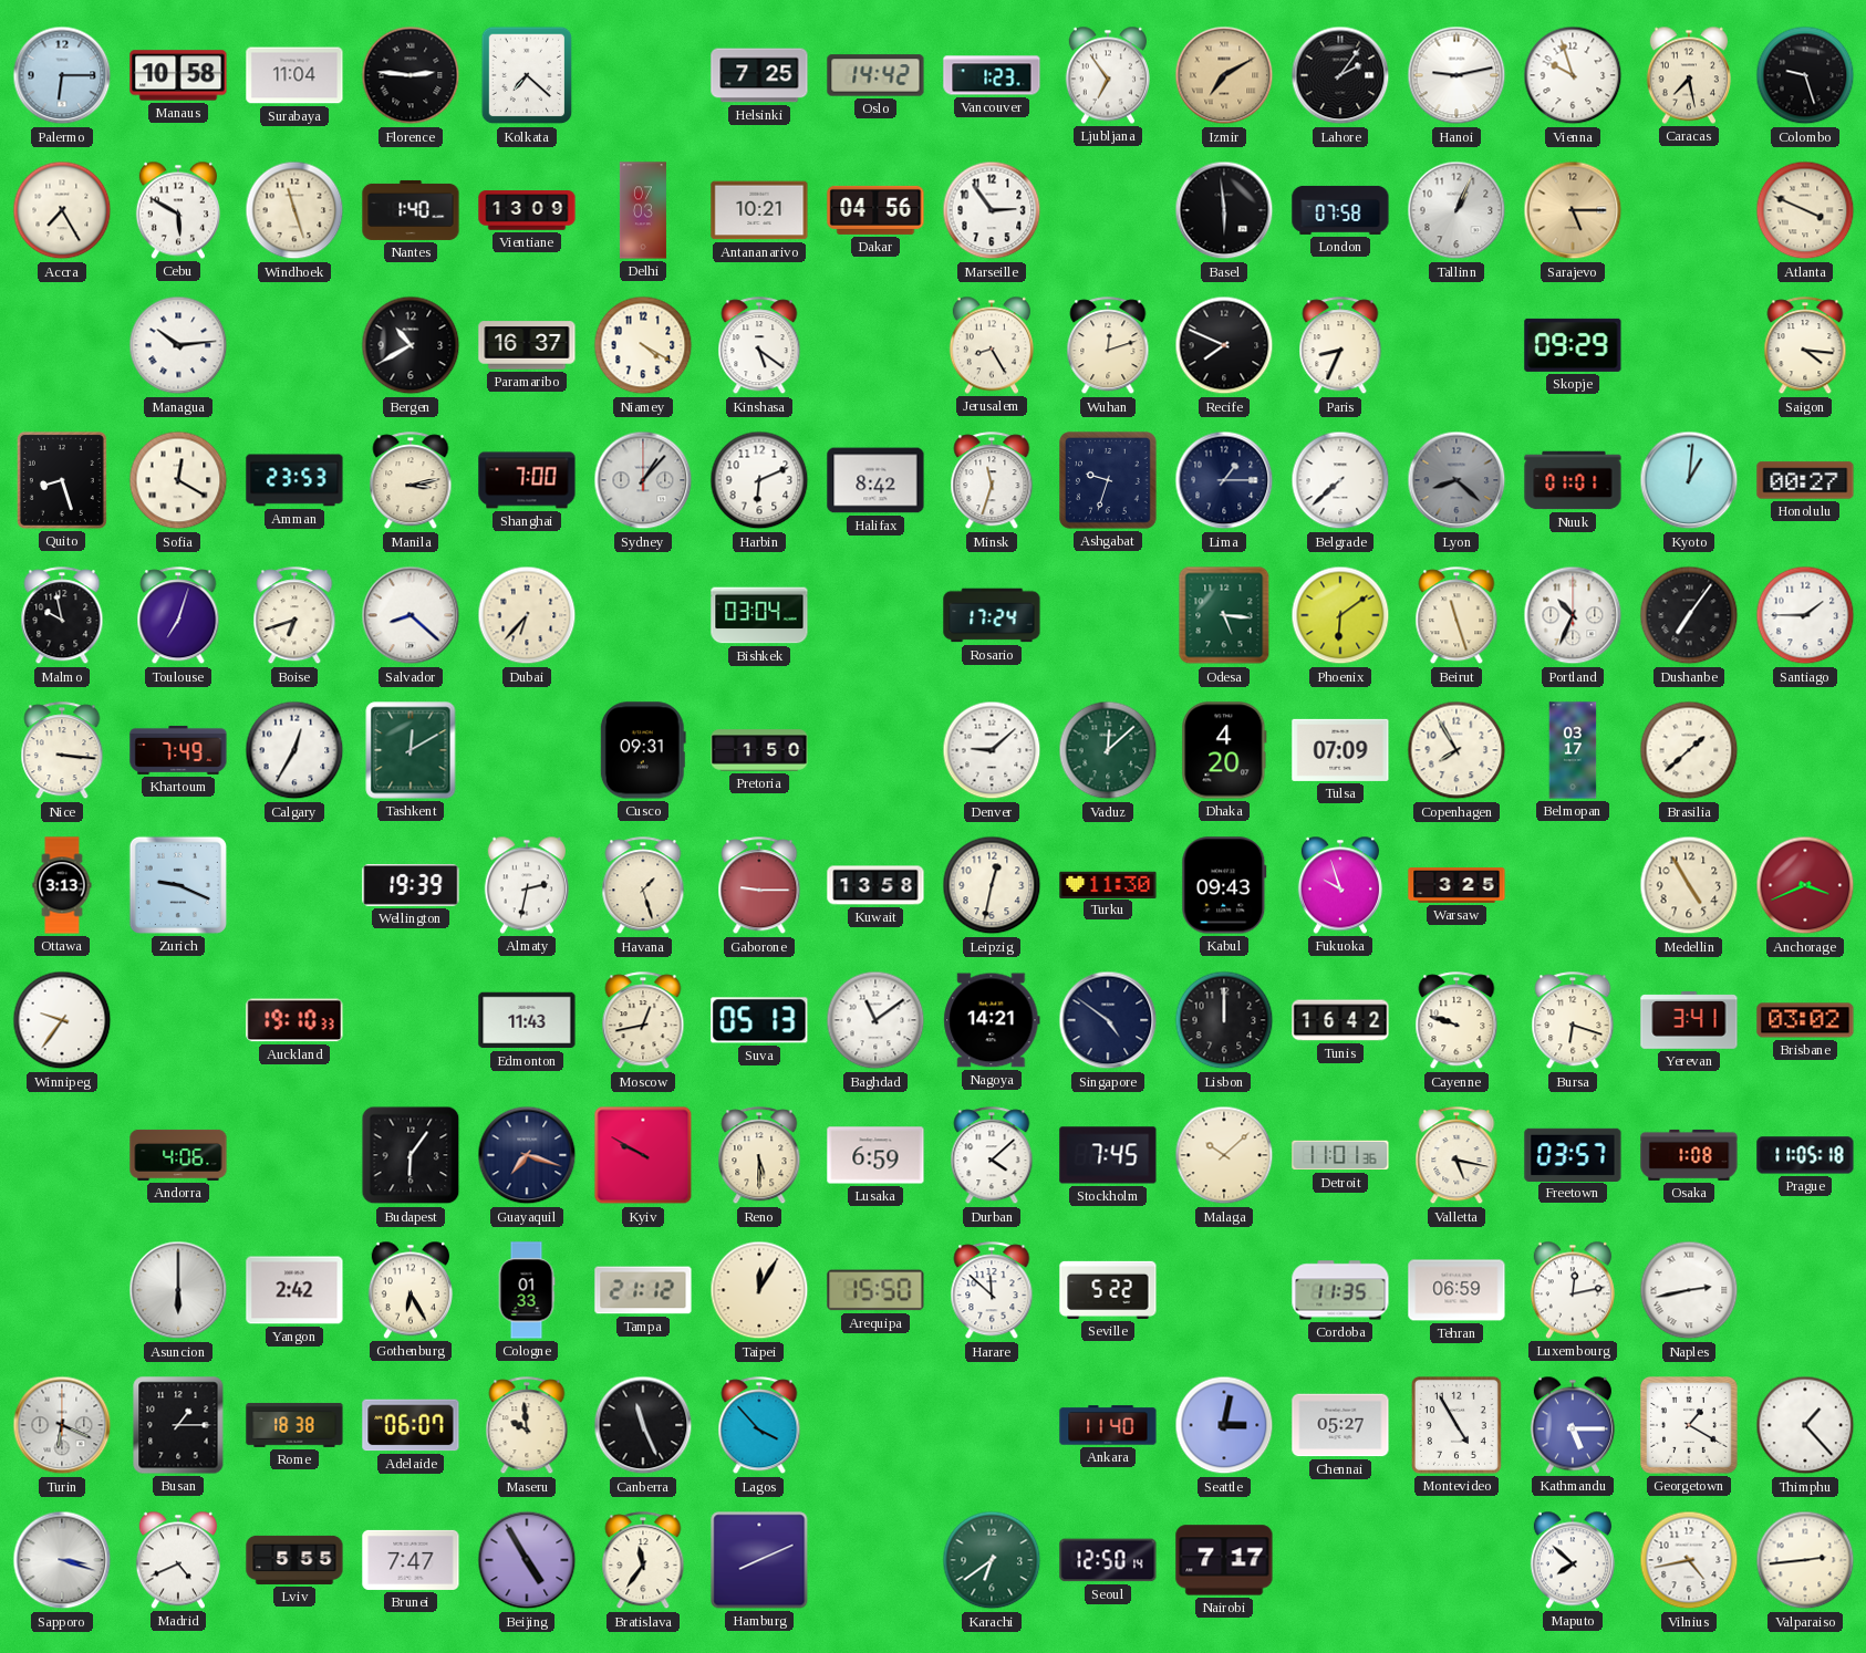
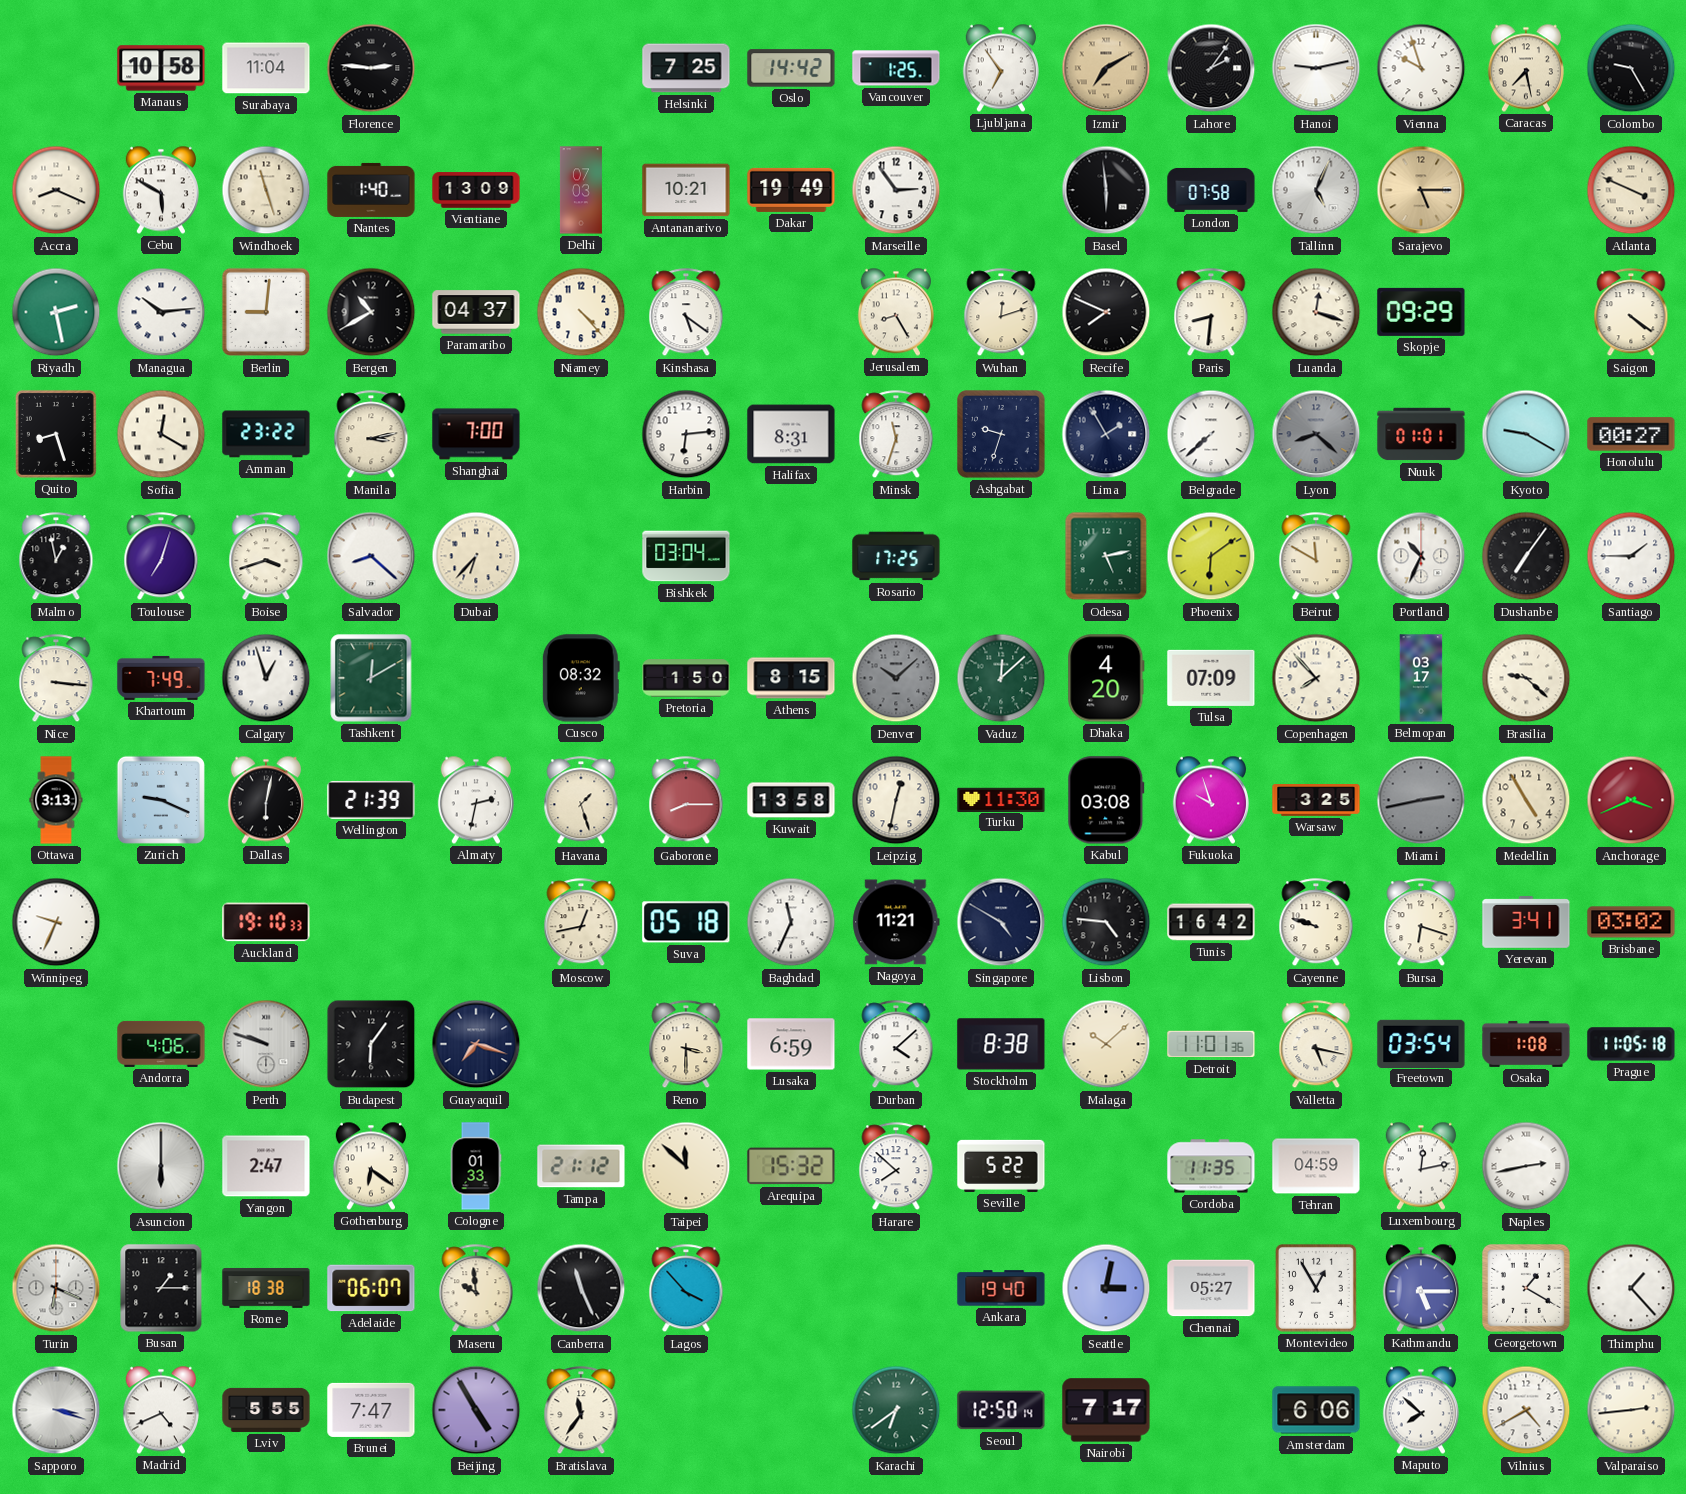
Palermo: 6:15 -> none
Kolkata: 7:22 -> none
Vancouver: 1:23 -> 1:25
Colombo: 9:27 -> 9:25
Accra: 7:25 -> 8:19
Dakar: 04:56 -> 19:49
Tallinn: 1:04 -> 5:04
Riyadh: none -> 2:28
Berlin: none -> 9:01
Paramaribo: 16:37 -> 04:37
Niamey: 4:20 -> 4:23
Paris: 8:34 -> 8:31
Luanda: none -> 12:18
Saigon: 4:16 -> 4:21
Amman: 23:53 -> 23:22
Sydney: 1:07 -> none
Harbin: 6:11 -> 6:14
Halifax: 8:42 -> 8:31
Lima: 1:15 -> 1:55
Kyoto: 1:01 -> 9:20
Malmo: 9:58 -> 12:58
Boise: 6:42 -> 3:42
Rosario: 17:24 -> 17:25
Odesa: 5:16 -> 5:13
Beirut: 11:27 -> 11:50
Calgary: 12:35 -> 12:57
Cusco: 09:31 -> 08:32
Athens: none -> 8:15
Denver: 9:08 -> 10:08
Denver dial: white -> grey
Copenhagen: 7:55 -> 7:53
Brasilia: 1:38 -> 9:22
Dallas: none -> 6:02
Wellington: 19:39 -> 21:39
Gaborone: 9:15 -> 8:15
Kabul: 09:43 -> 03:08
Miami: none -> 2:43
Winnipeg: 9:36 -> 9:34
Edmonton: 11:43 -> none
Suva: 05:13 -> 05:18
Baghdad: 11:09 -> 11:34
Nagoya: 14:21 -> 11:21
Singapore: 4:51 -> 4:50
Lisbon: 12:00 -> 4:46
Perth: none -> 9:48
Kyiv: 9:50 -> none
Reno: 5:30 -> 3:30
Stockholm: 7:45 -> 8:38
Freetown: 03:57 -> 03:54
Yangon: 2:42 -> 2:47
Gothenburg: 6:25 -> 6:21
Taipei: 12:05 -> 11:52
Arequipa: 15:50 -> 15:32
Harare: 11:52 -> 7:52
Tehran: 06:59 -> 04:59
Ankara: 11:40 -> 19:40
Montevideo: 4:55 -> 12:55
Hamburg: 8:11 -> none
Amsterdam: none -> 6:06
Vilnius: 4:43 -> 4:40
